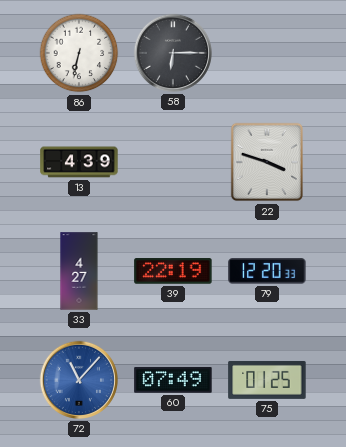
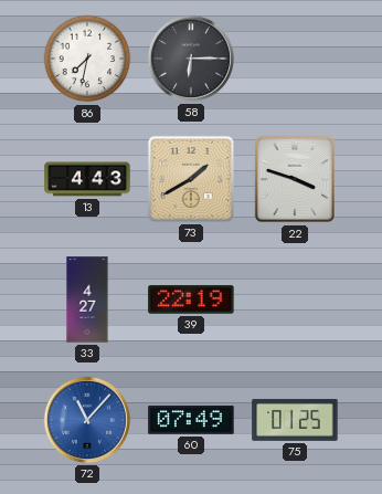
86: 6:32 -> 7:32
13: 4:39 -> 4:43
73: none -> 1:40
79: 12:20 -> none
